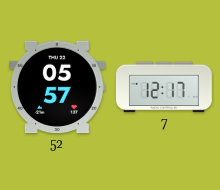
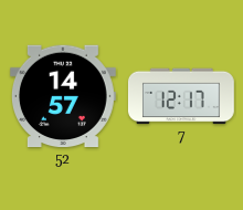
52: 05:57 -> 14:57
